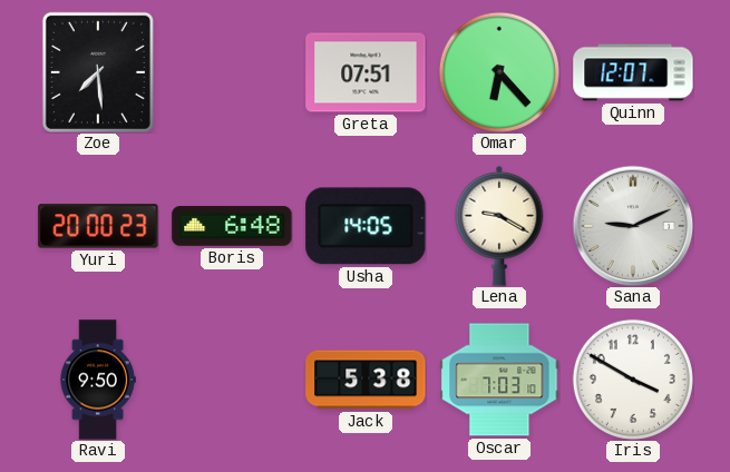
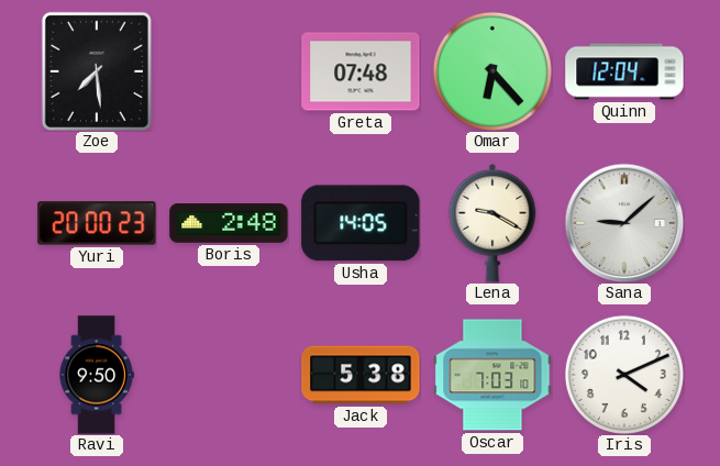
Greta: 07:51 -> 07:48
Quinn: 12:07 -> 12:04
Boris: 6:48 -> 2:48
Sana: 9:11 -> 9:08
Iris: 3:50 -> 4:11
